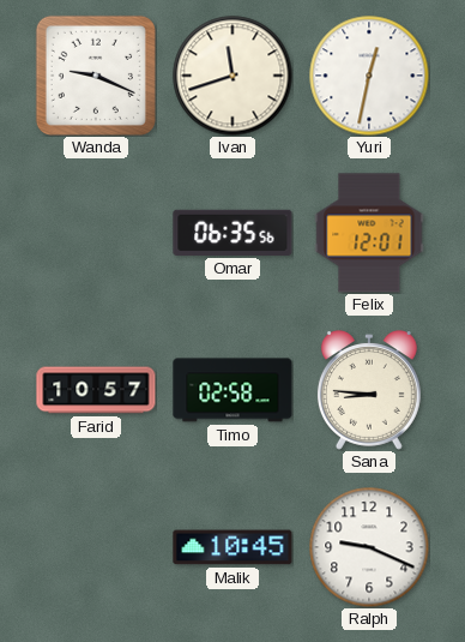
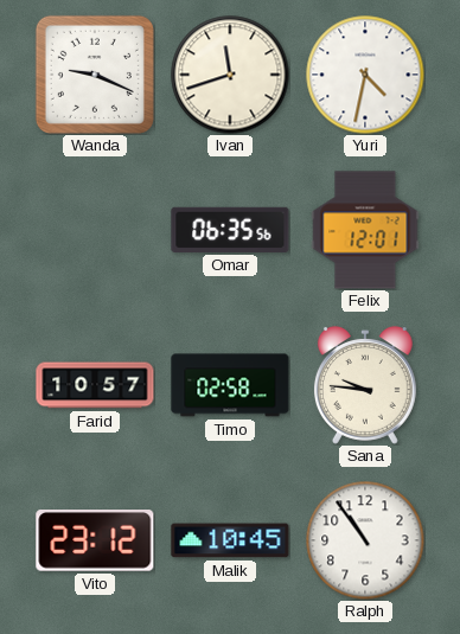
Yuri: 12:32 -> 4:32
Sana: 8:46 -> 9:46
Vito: none -> 23:12
Ralph: 9:19 -> 10:54
